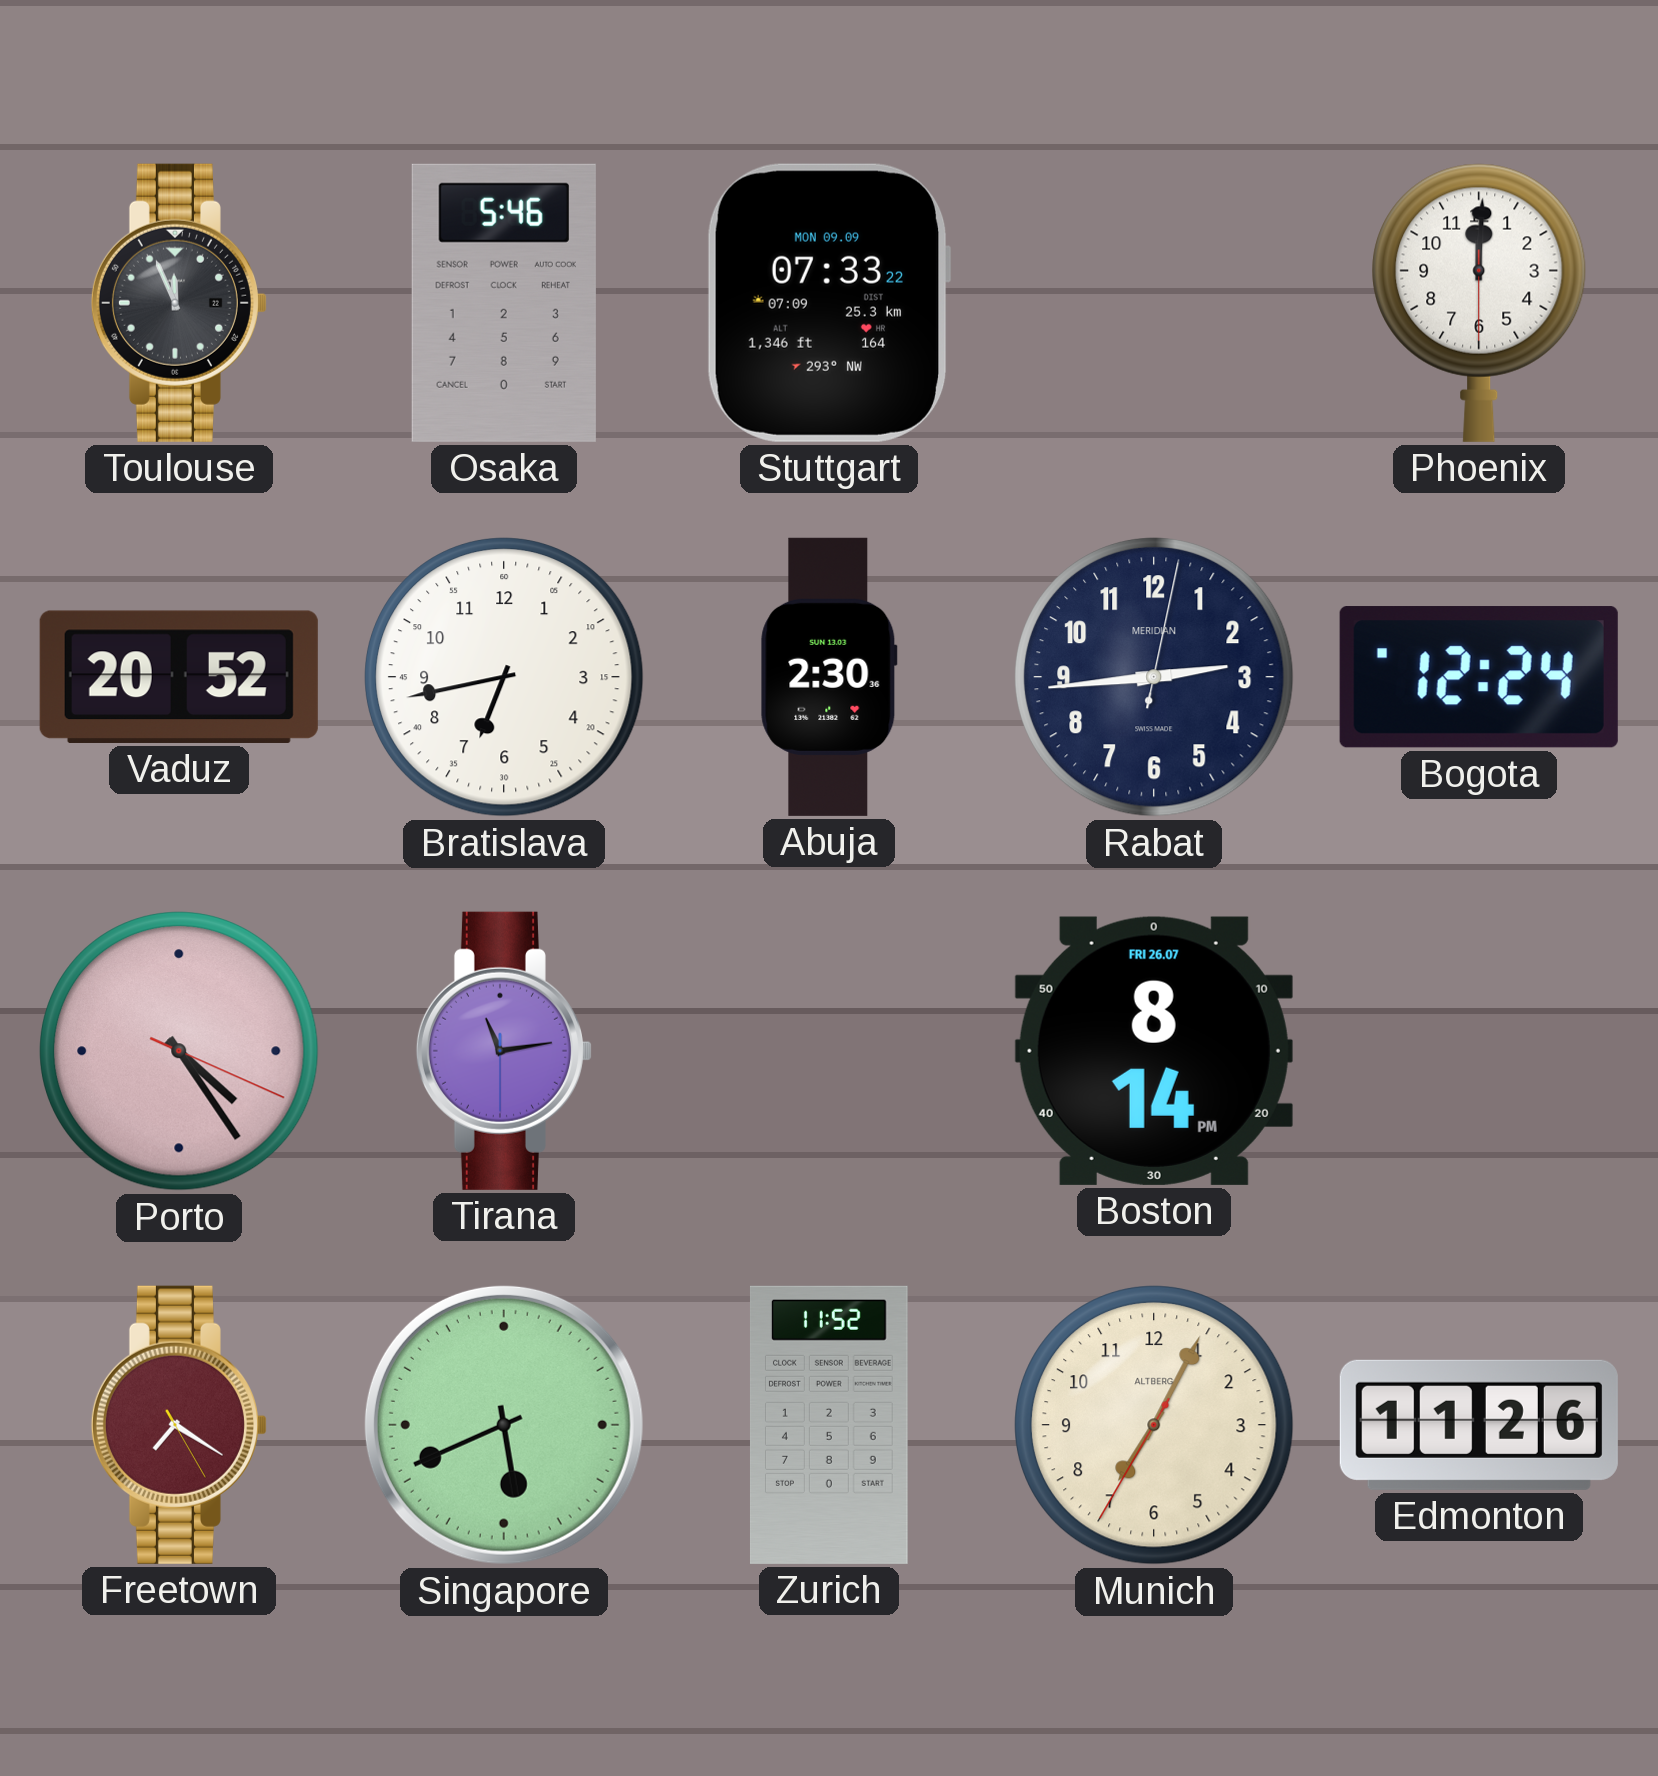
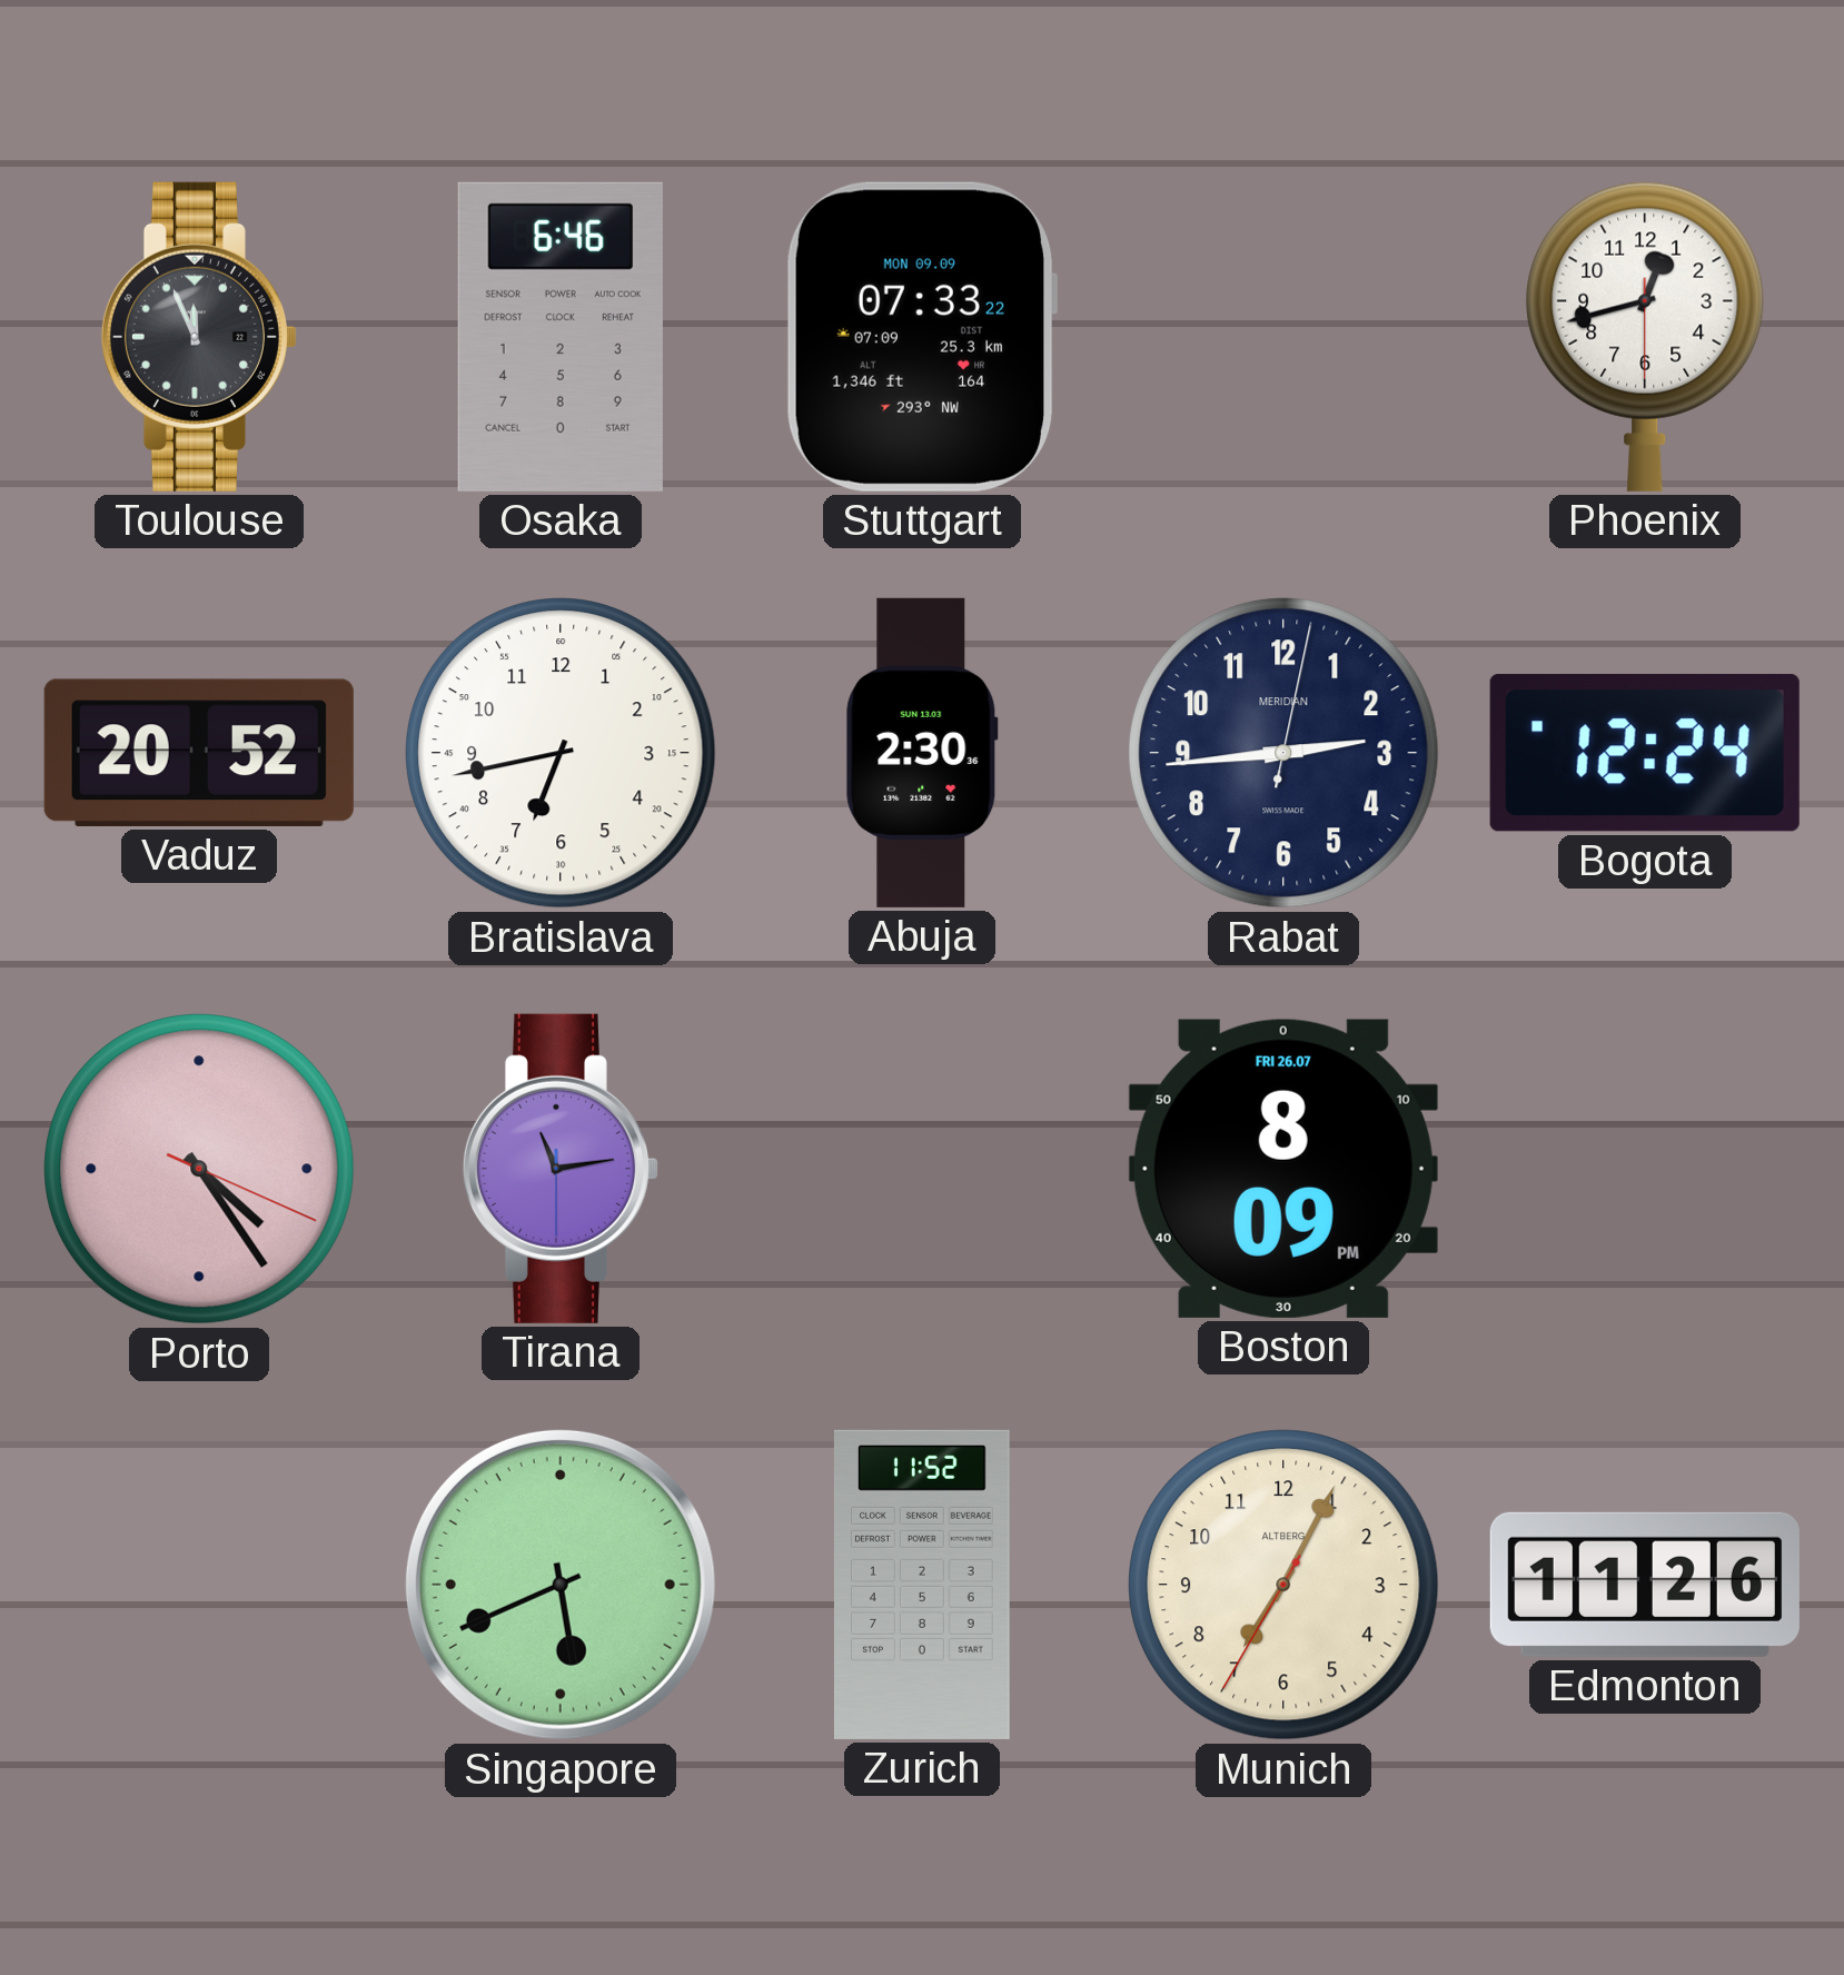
Osaka: 5:46 -> 6:46
Phoenix: 12:00 -> 12:42
Boston: 8:14 -> 8:09
Freetown: 7:20 -> none
